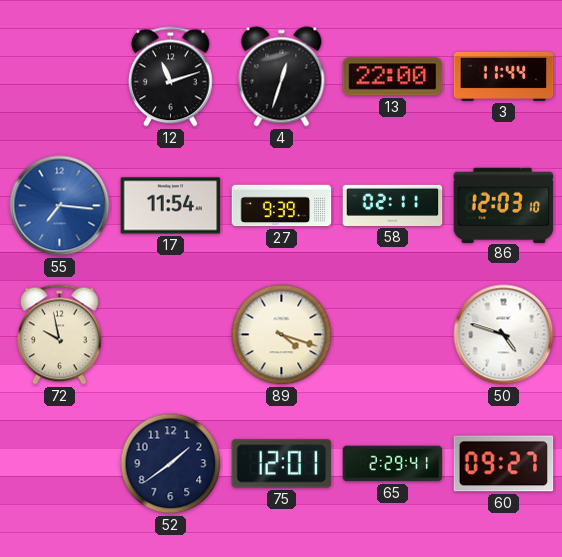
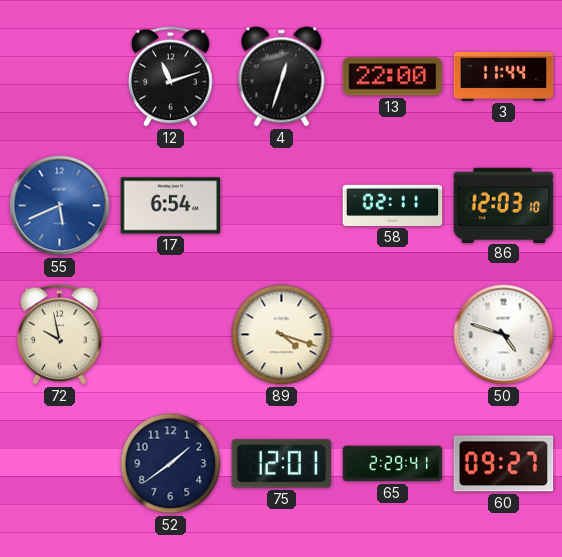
55: 7:16 -> 5:41
17: 11:54 -> 6:54
27: 9:39 -> none
